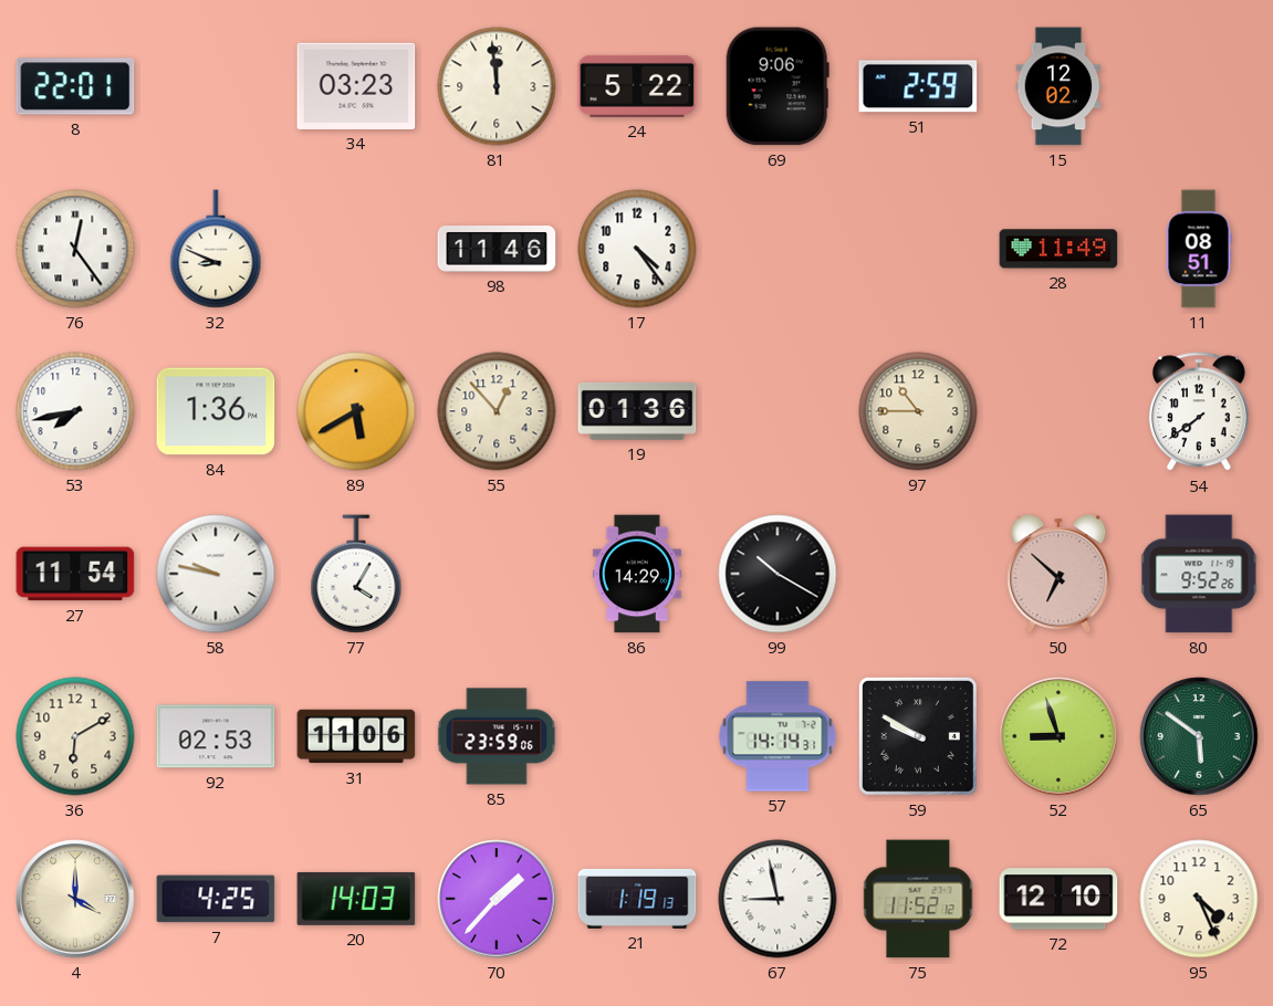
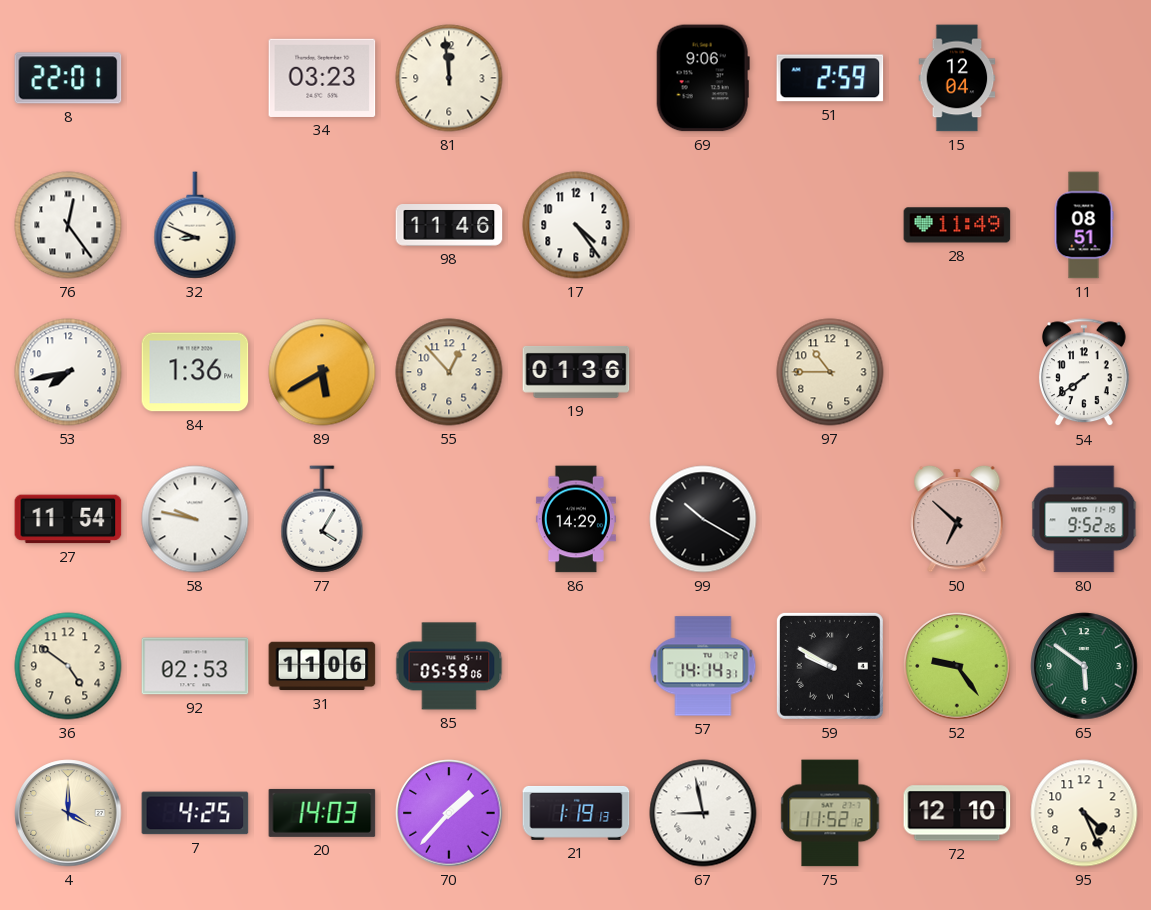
24: 5:22 -> none
15: 12:02 -> 12:04
36: 6:10 -> 4:51
85: 23:59 -> 05:59
52: 8:57 -> 9:24
